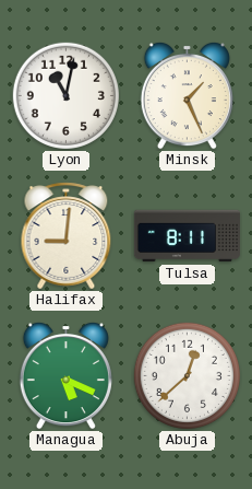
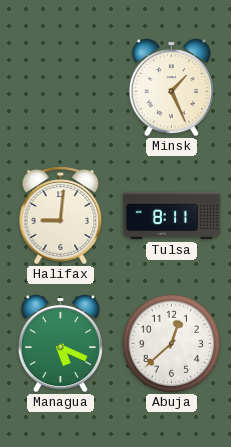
Lyon: 11:02 -> none
